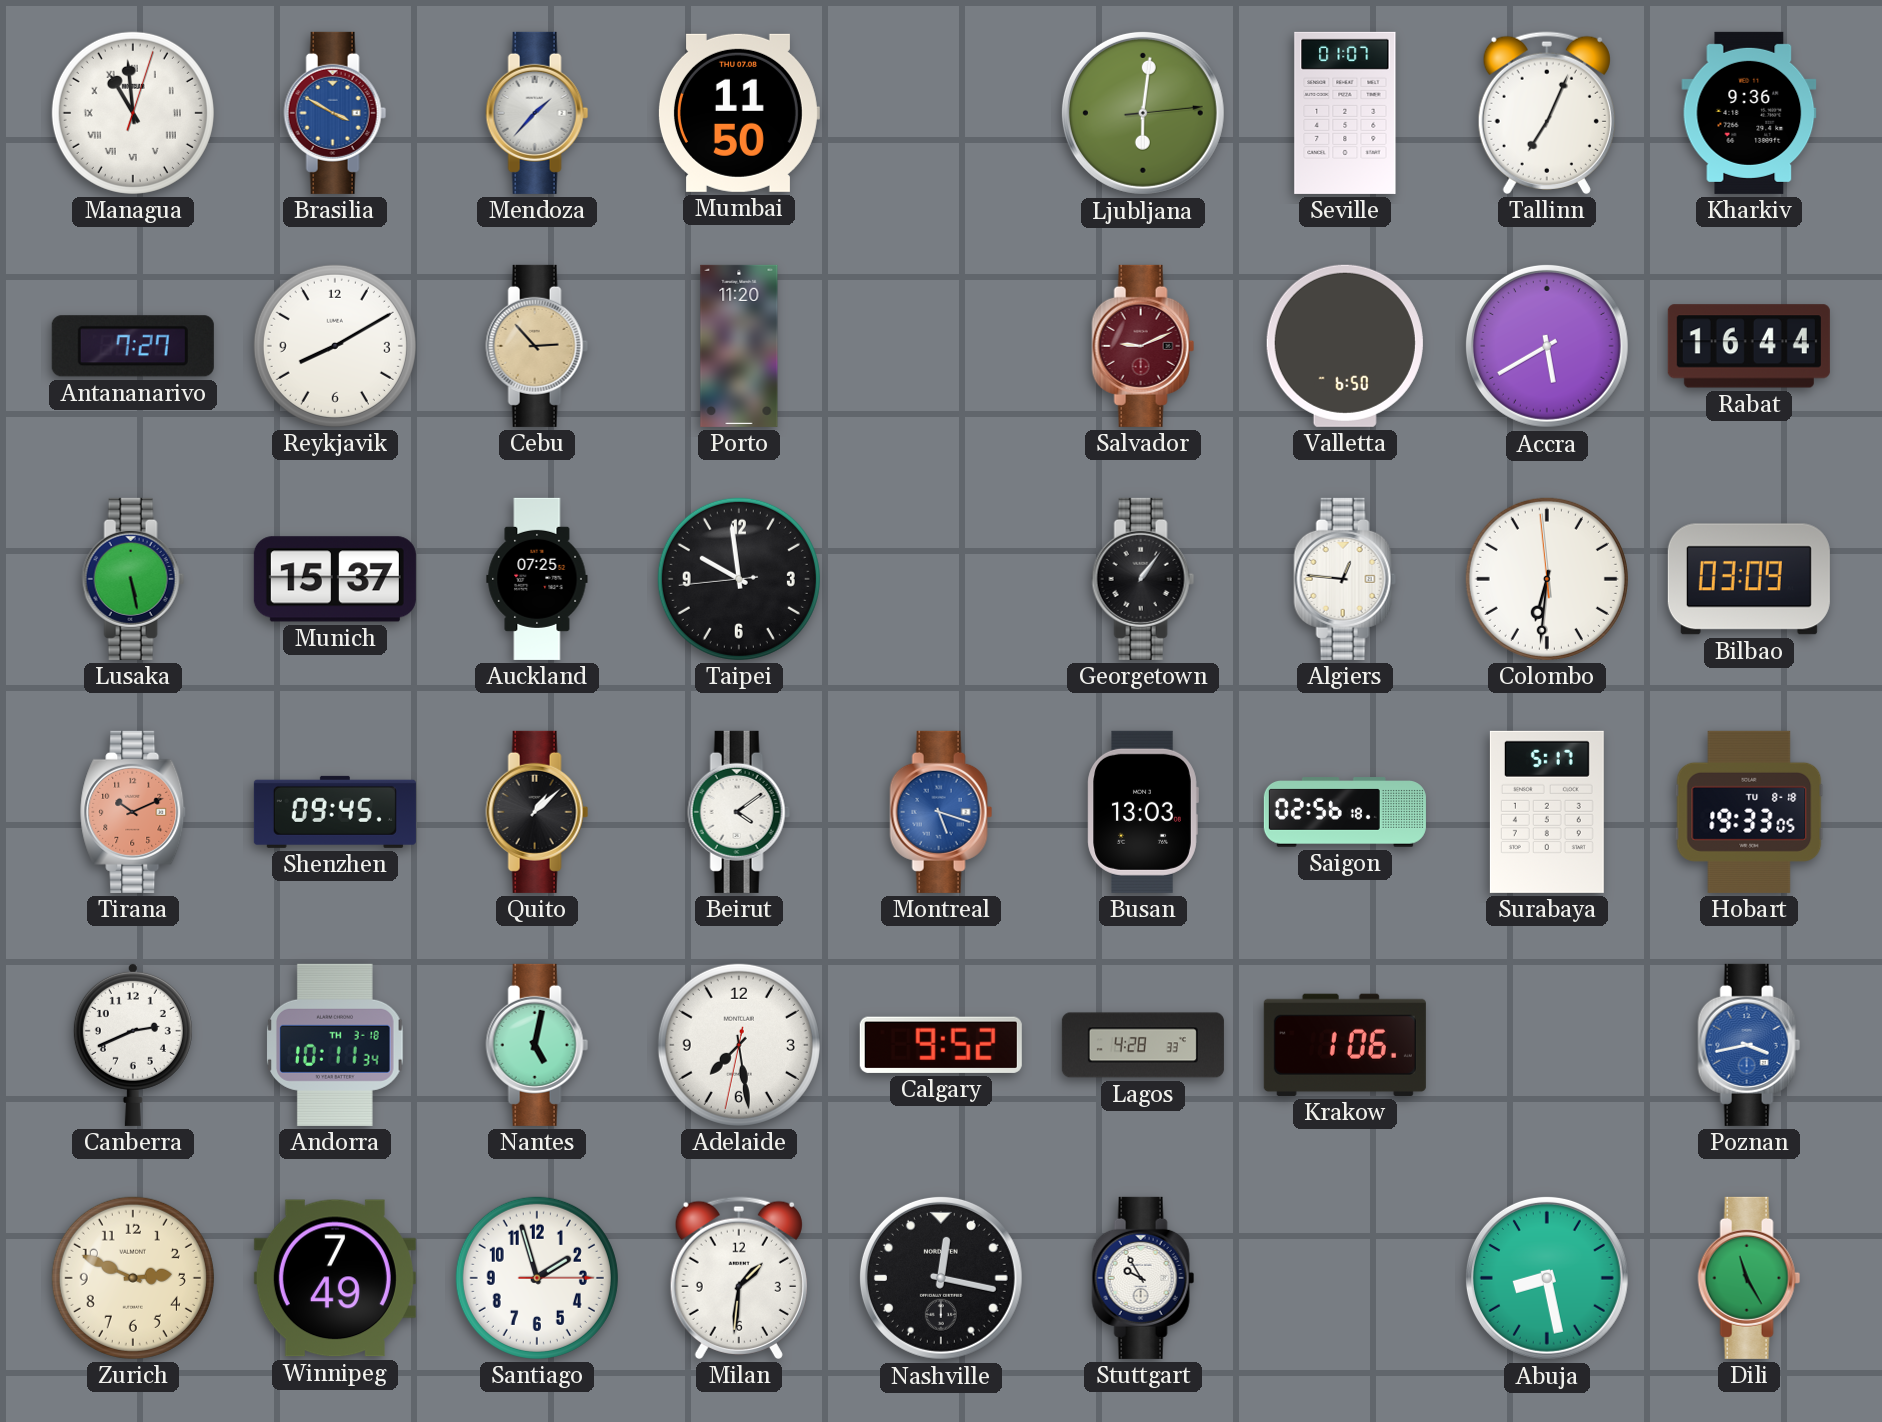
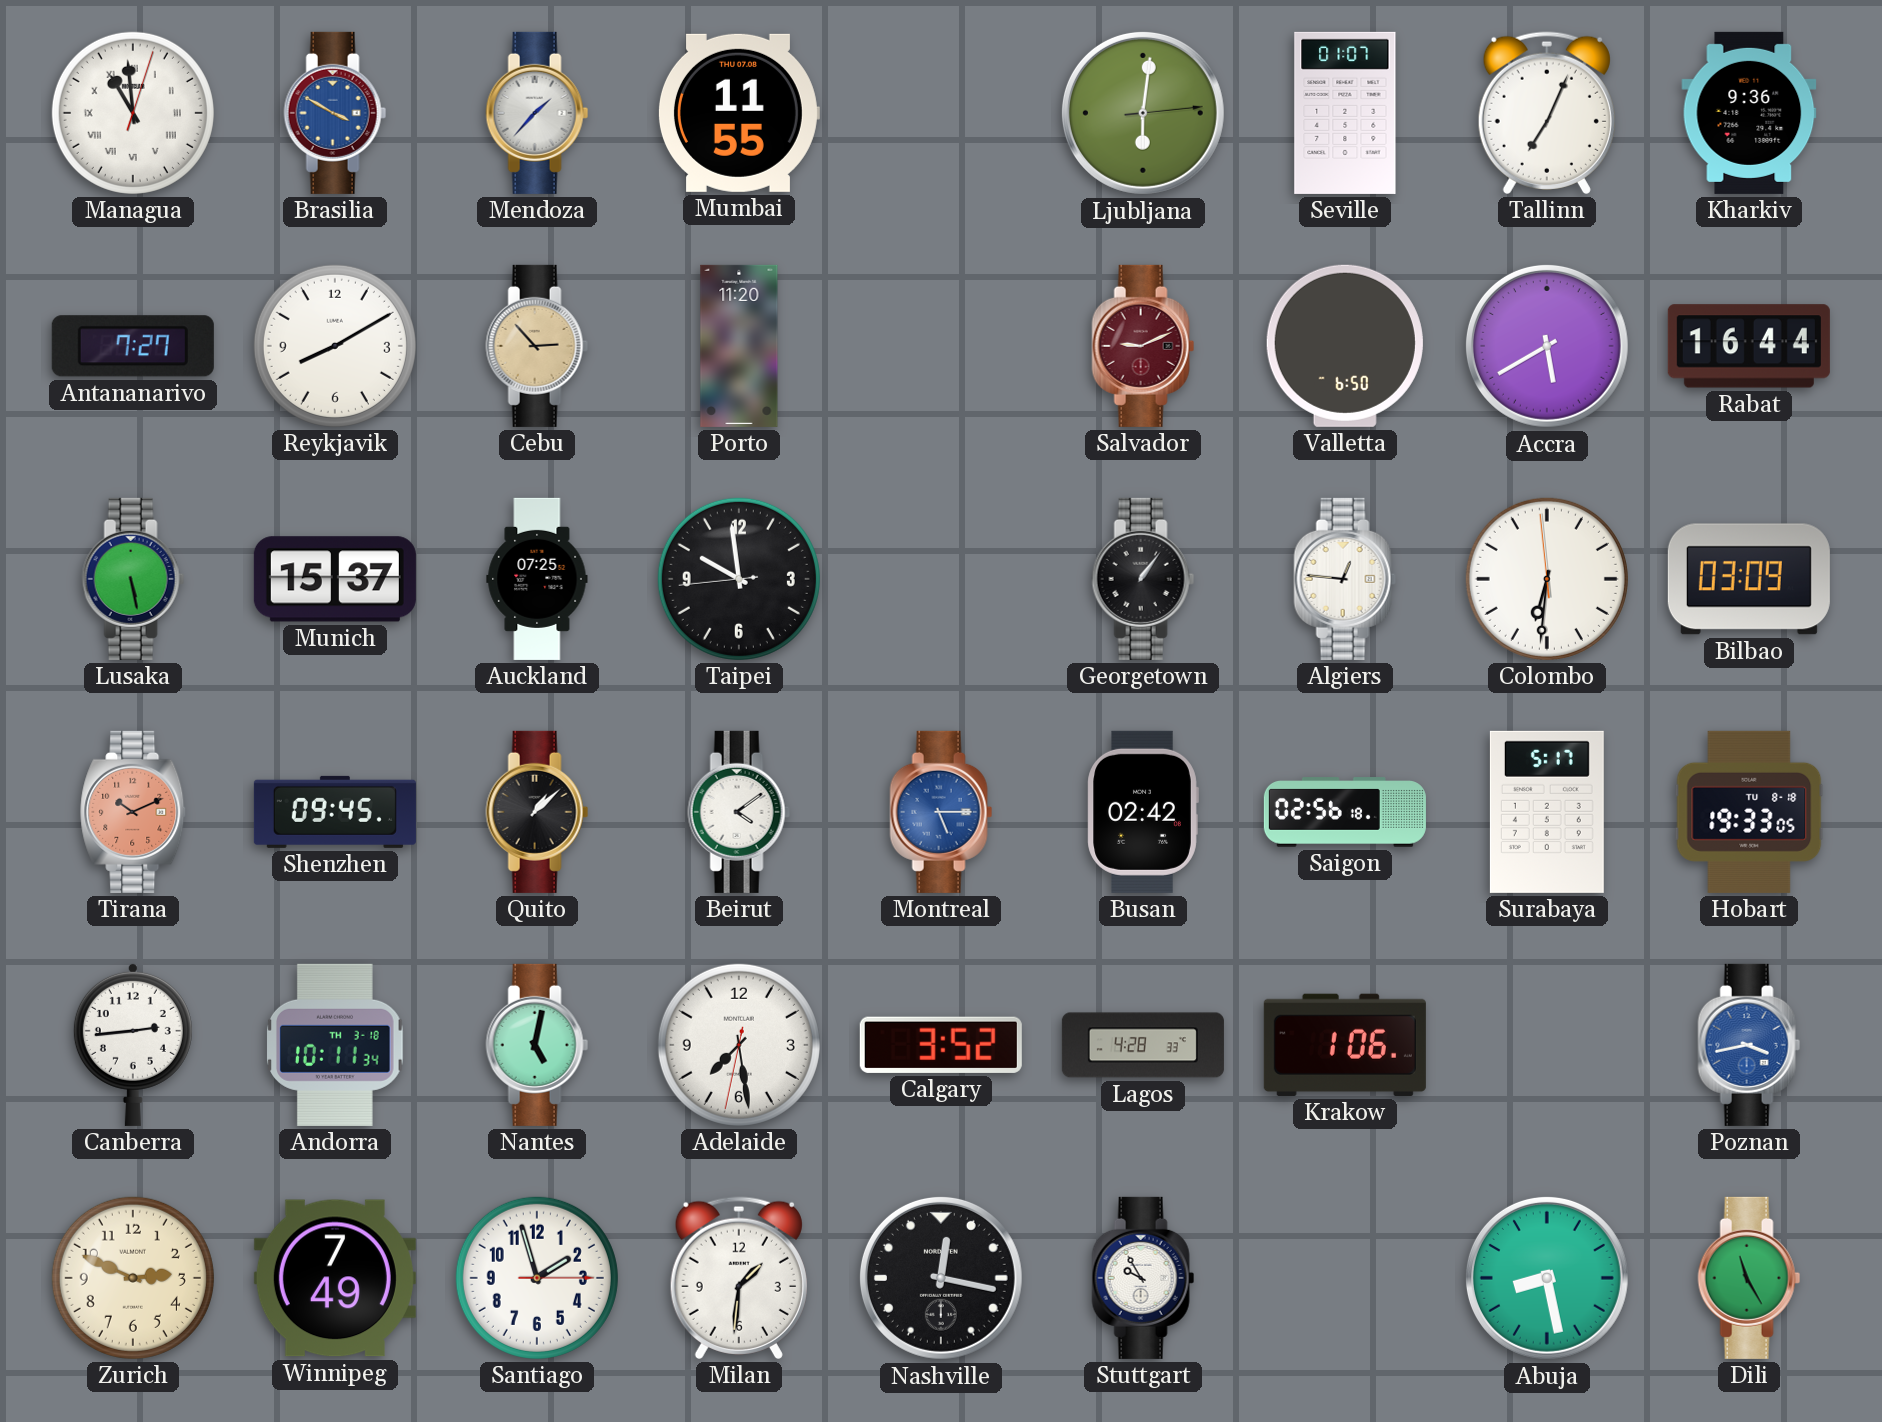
Mumbai: 11:50 -> 11:55
Montreal: 5:18 -> 5:15
Busan: 13:03 -> 02:42
Canberra: 2:41 -> 2:44
Calgary: 9:52 -> 3:52
